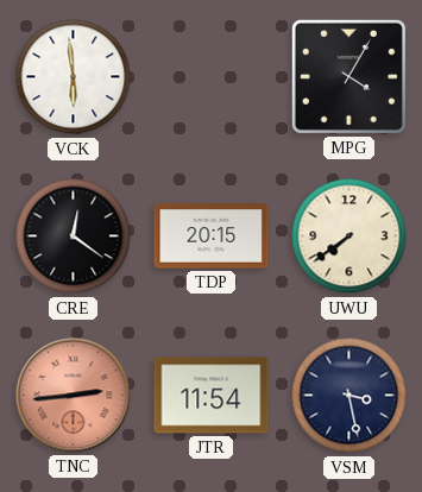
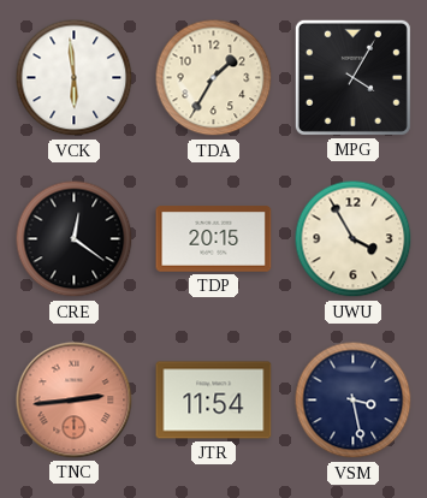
TDA: none -> 1:35
UWU: 7:39 -> 3:55
